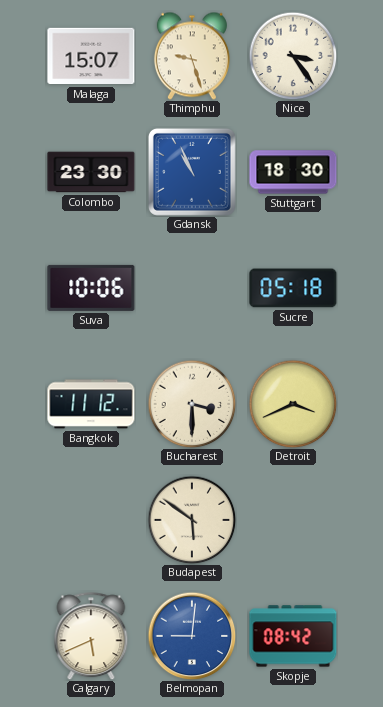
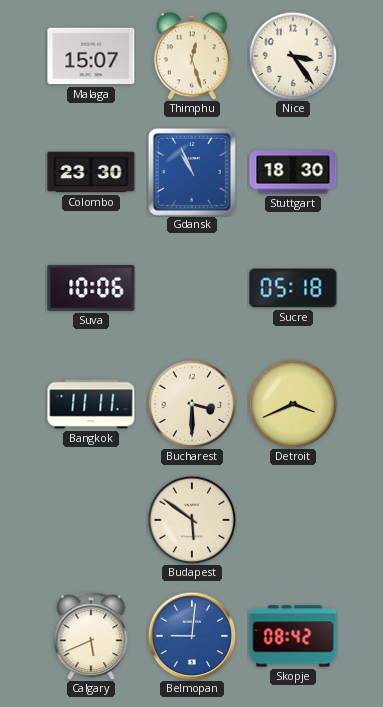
Thimphu: 9:27 -> 12:27
Bangkok: 11:12 -> 11:11
